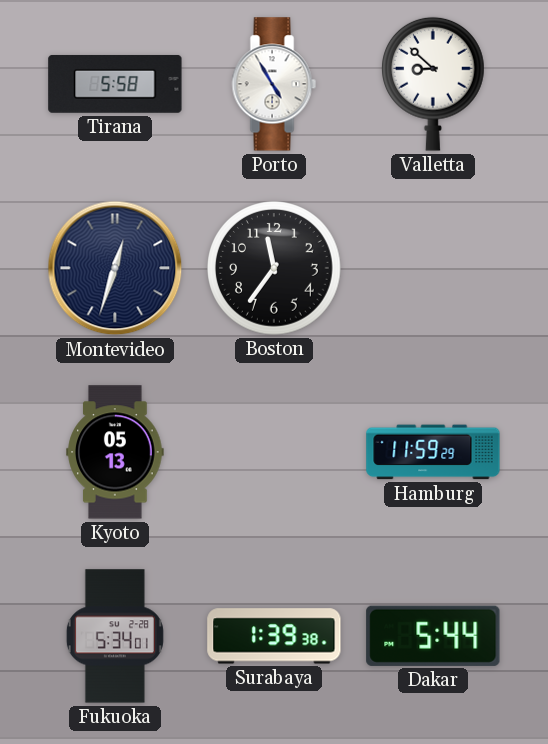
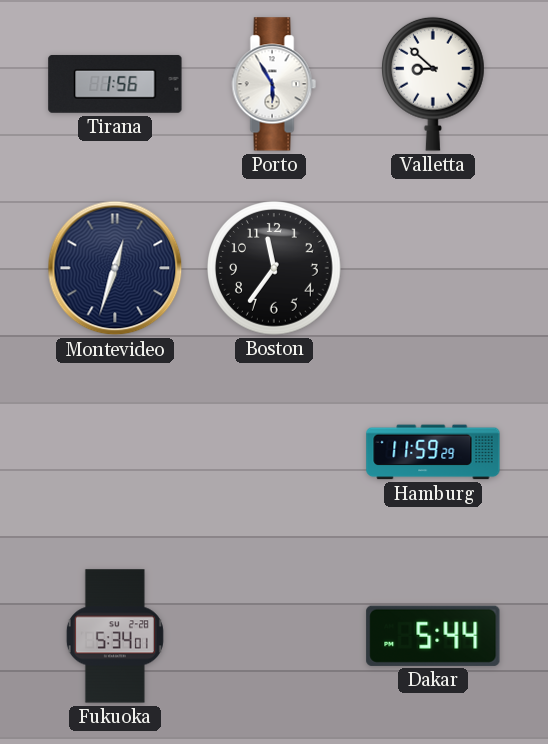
Tirana: 5:58 -> 1:56
Porto: 4:55 -> 5:55
Kyoto: 05:13 -> none
Surabaya: 1:39 -> none
